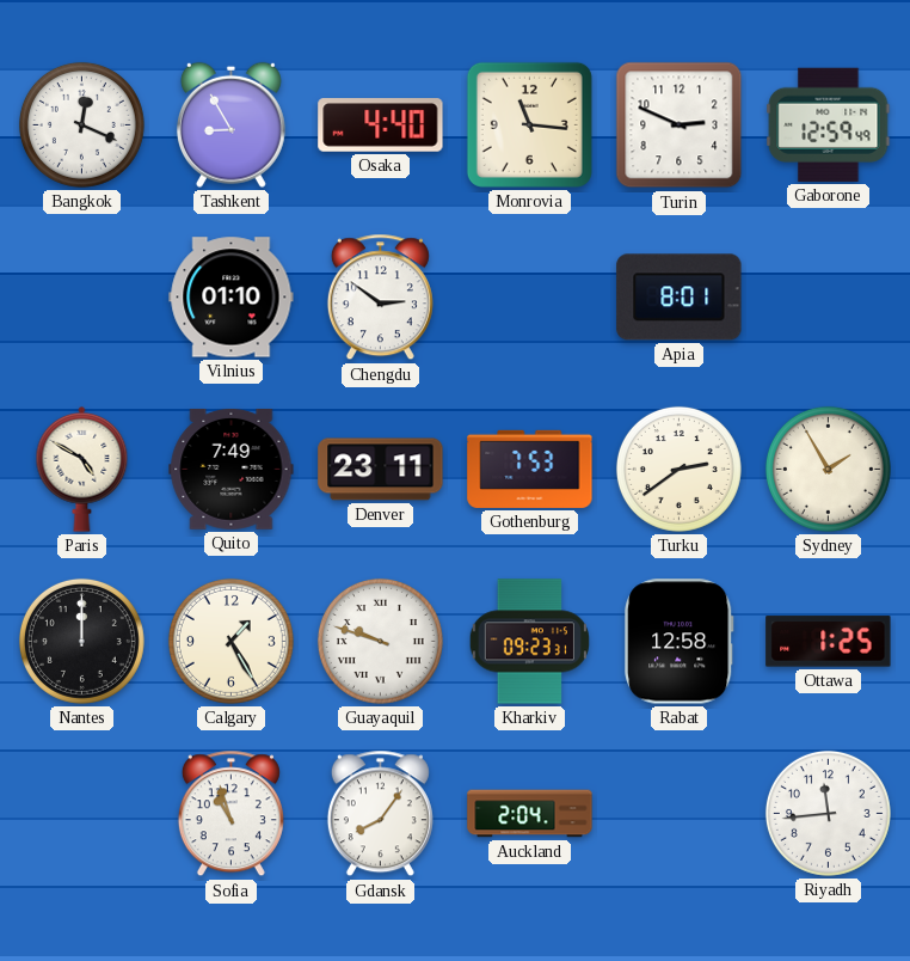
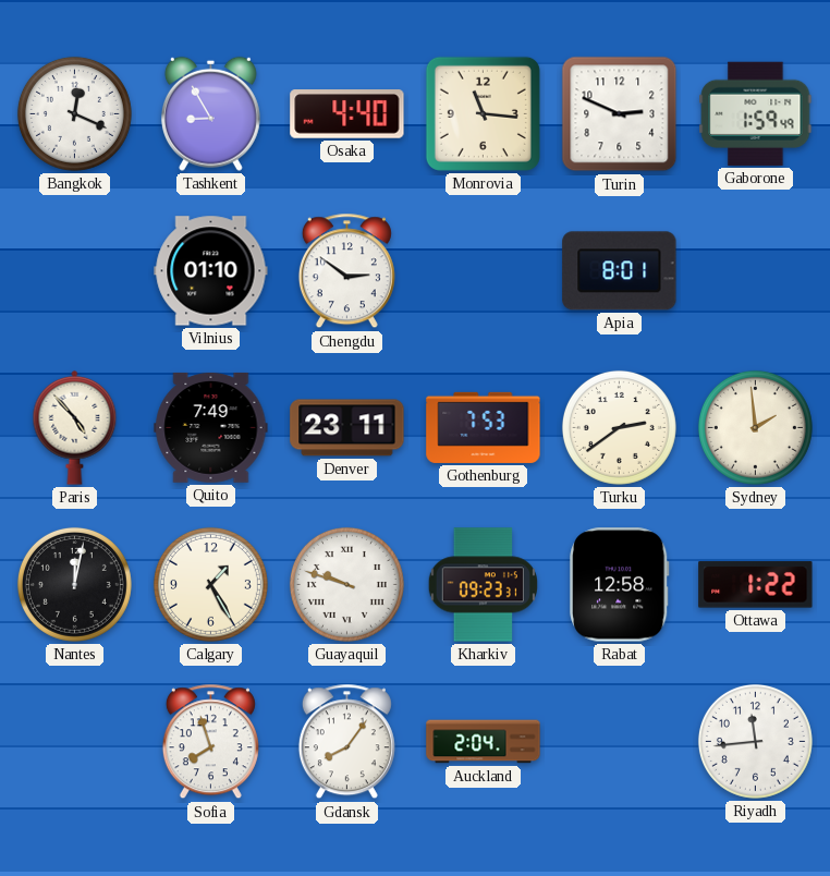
Gaborone: 12:59 -> 1:59
Paris: 4:50 -> 4:53
Sydney: 1:55 -> 1:59
Nantes: 12:00 -> 12:02
Ottawa: 1:25 -> 1:22
Sofia: 10:57 -> 7:57
